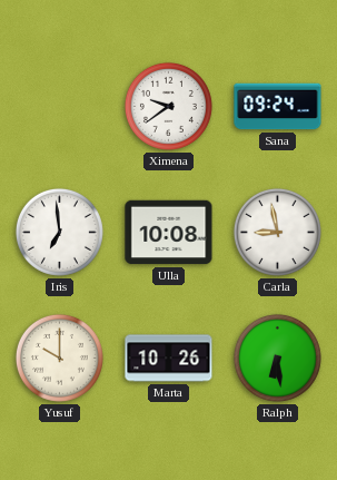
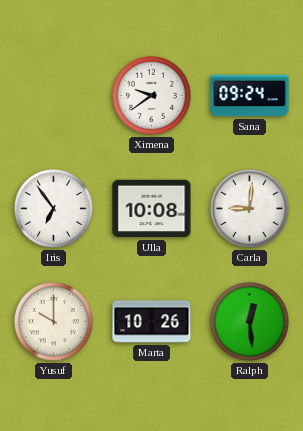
Iris: 6:59 -> 6:54
Carla: 8:58 -> 9:01
Ralph: 6:29 -> 12:29
